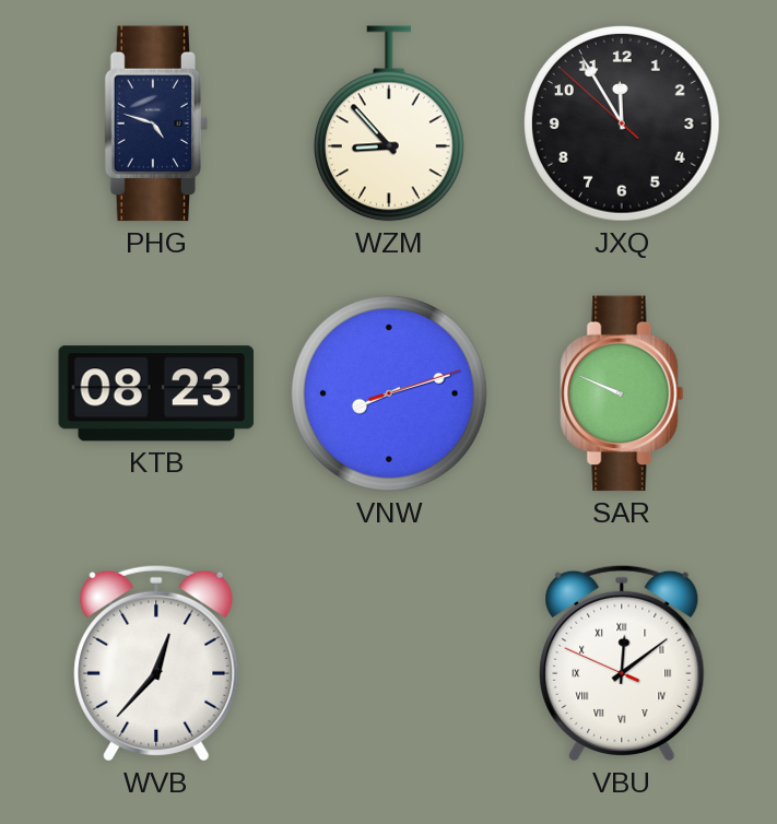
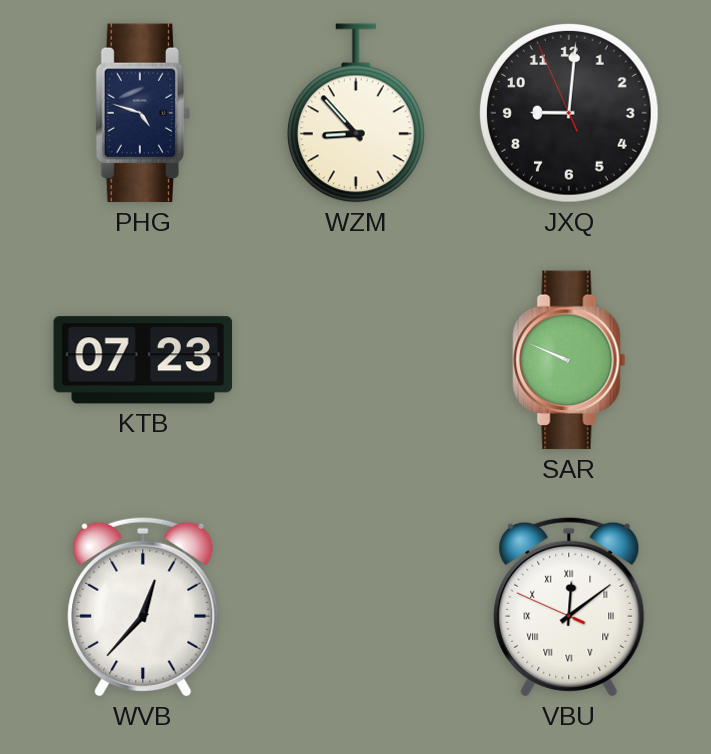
JXQ: 11:54 -> 9:00
KTB: 08:23 -> 07:23
VNW: 8:12 -> none
